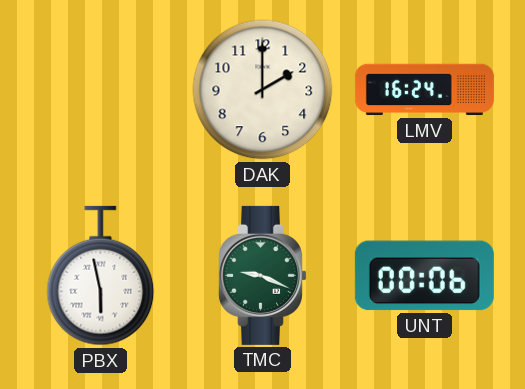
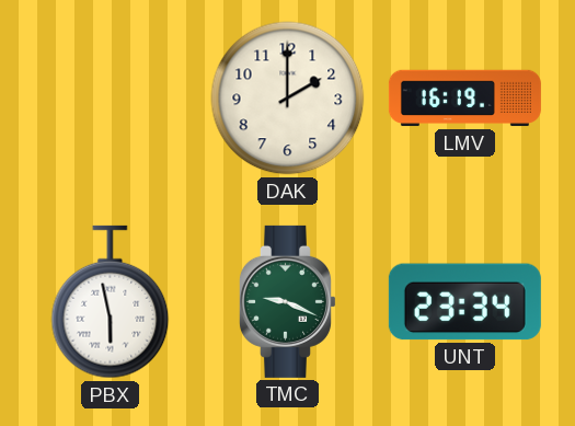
LMV: 16:24 -> 16:19
UNT: 00:06 -> 23:34
